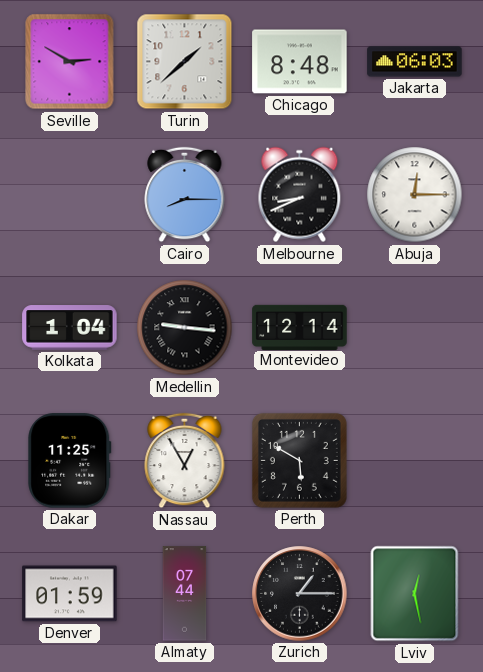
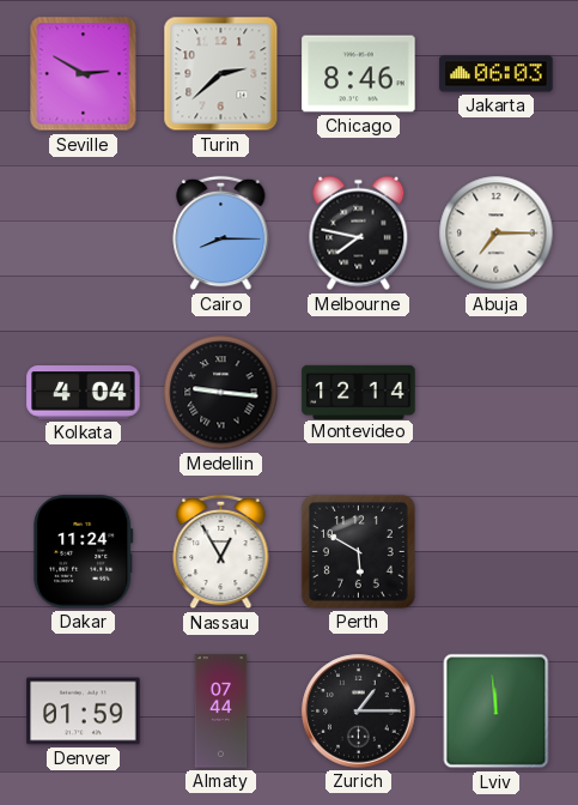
Turin: 1:38 -> 2:38
Chicago: 8:48 -> 8:46
Melbourne: 8:41 -> 7:47
Abuja: 12:15 -> 7:15
Kolkata: 1:04 -> 4:04
Dakar: 11:25 -> 11:24
Lviv: 12:28 -> 11:59
